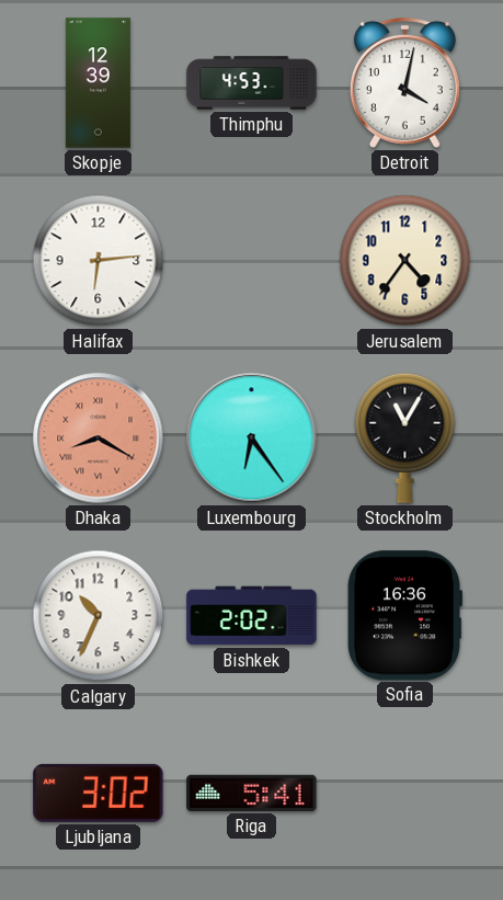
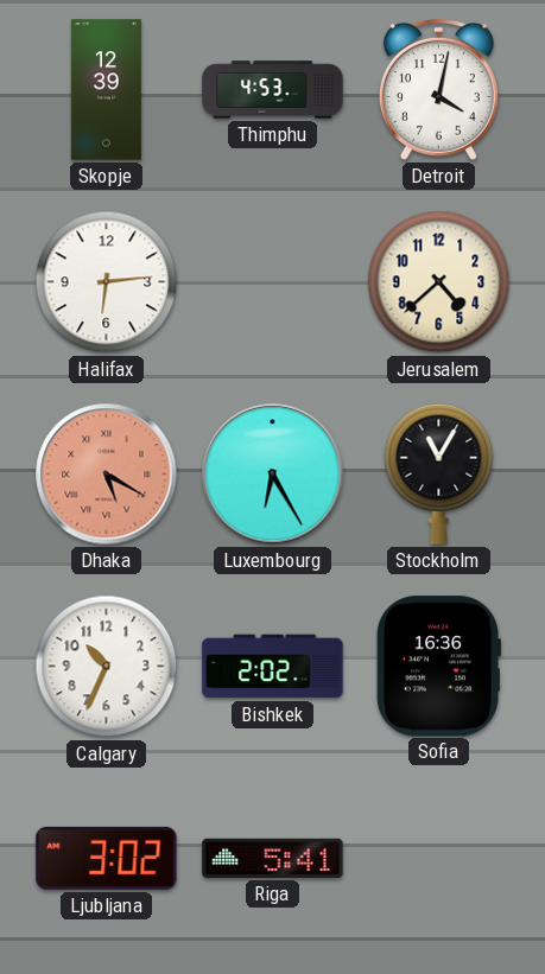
Jerusalem: 4:36 -> 4:38
Dhaka: 8:20 -> 5:20
Luxembourg: 6:24 -> 6:25
